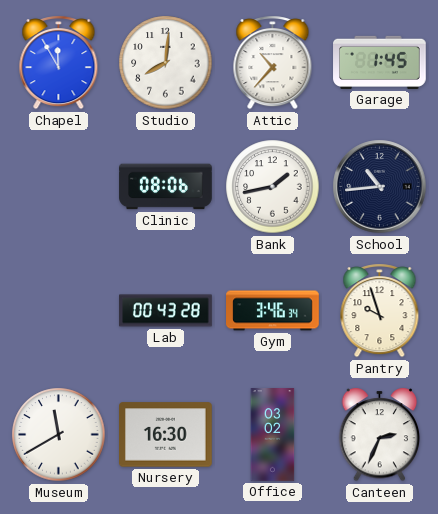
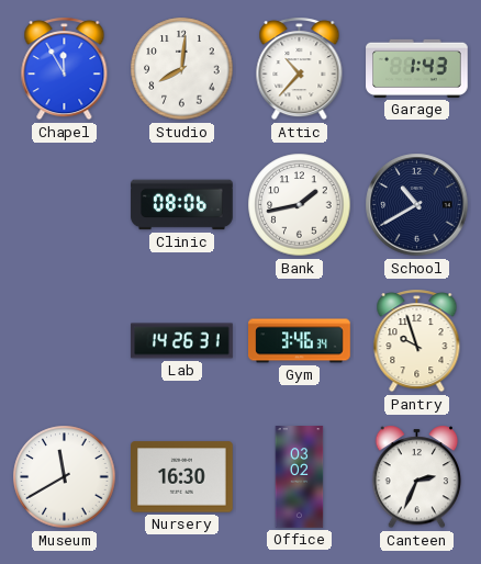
Garage: 1:45 -> 1:43
School: 10:44 -> 10:40
Lab: 00:43 -> 14:26
